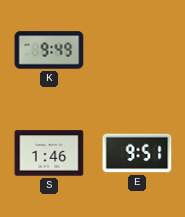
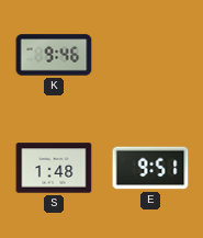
K: 9:49 -> 9:46
S: 1:46 -> 1:48
